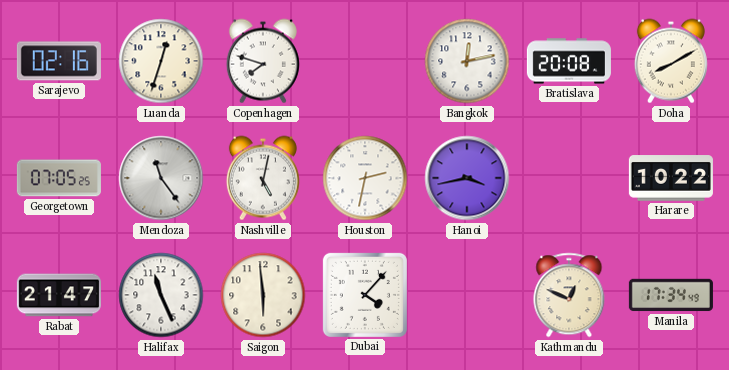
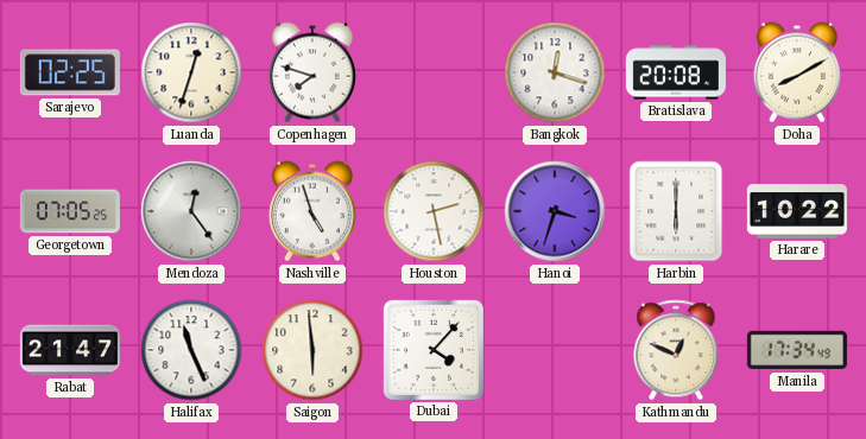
Sarajevo: 02:16 -> 02:25
Bangkok: 12:13 -> 12:18
Mendoza: 11:24 -> 12:24
Nashville: 5:02 -> 4:57
Houston: 2:32 -> 2:28
Hanoi: 3:43 -> 3:33
Harbin: none -> 6:00
